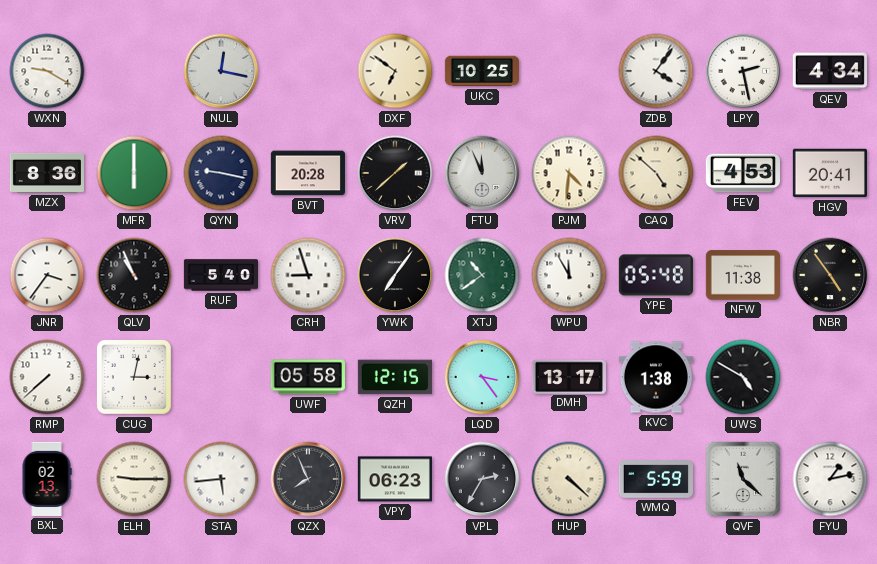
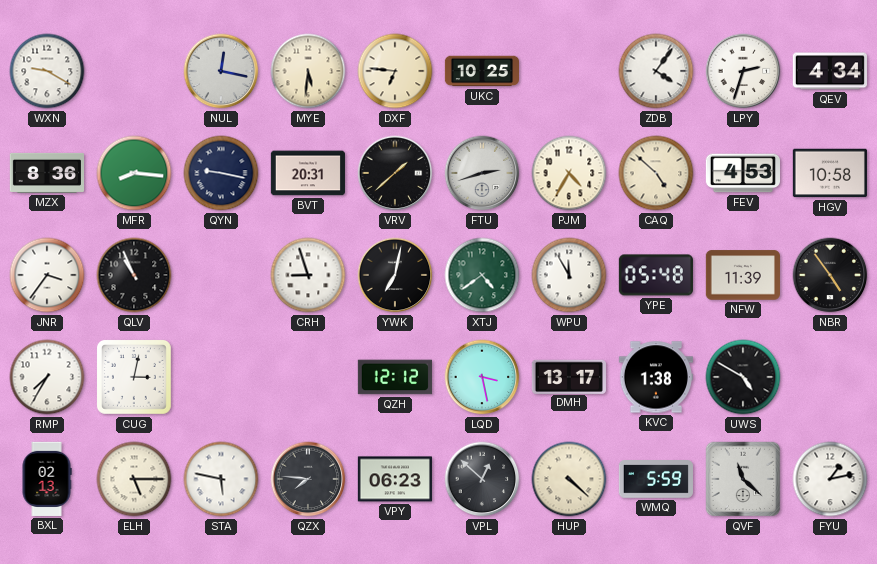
MYE: none -> 5:31
DXF: 6:51 -> 6:46
LPY: 2:28 -> 2:33
MFR: 6:00 -> 8:16
BVT: 20:28 -> 20:31
FTU: 11:56 -> 2:42
PJM: 4:31 -> 4:35
HGV: 20:41 -> 10:58
RUF: 5:40 -> none
YWK: 7:06 -> 7:02
XTJ: 10:39 -> 4:39
NFW: 11:38 -> 11:39
RMP: 7:38 -> 7:35
UWF: 05:58 -> none
QZH: 12:15 -> 12:12
LQD: 3:24 -> 3:28
ELH: 9:15 -> 5:15
STA: 5:44 -> 5:47
QZX: 7:56 -> 7:46
VPL: 2:35 -> 12:52
